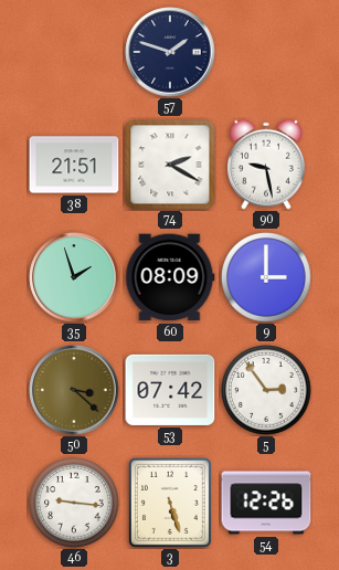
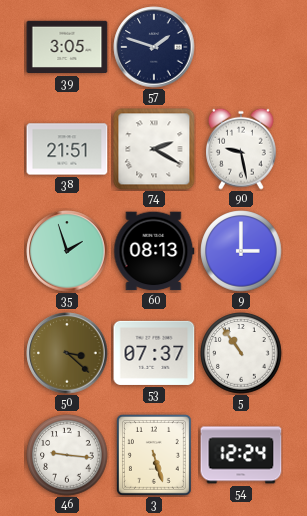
39: none -> 3:05
60: 08:09 -> 08:13
53: 07:42 -> 07:37
5: 2:54 -> 10:54
54: 12:26 -> 12:24
